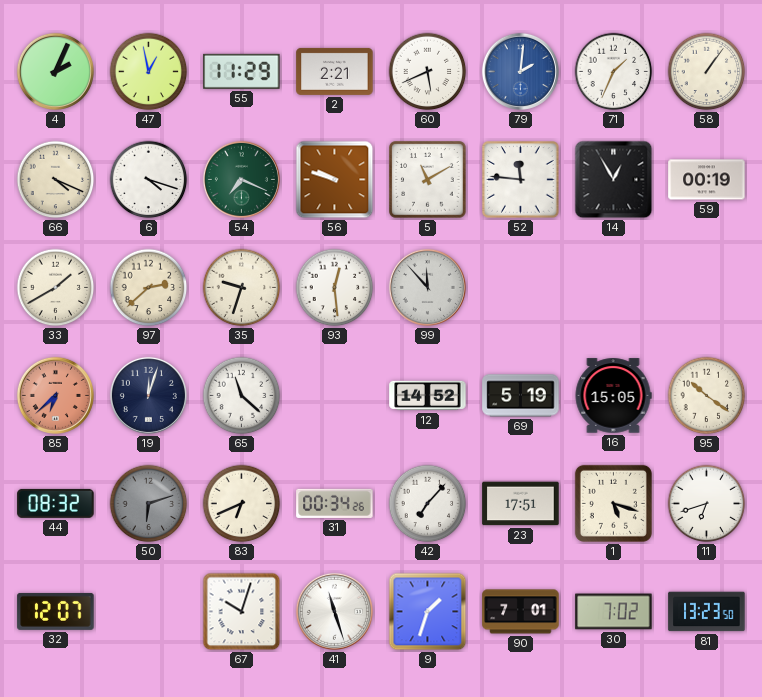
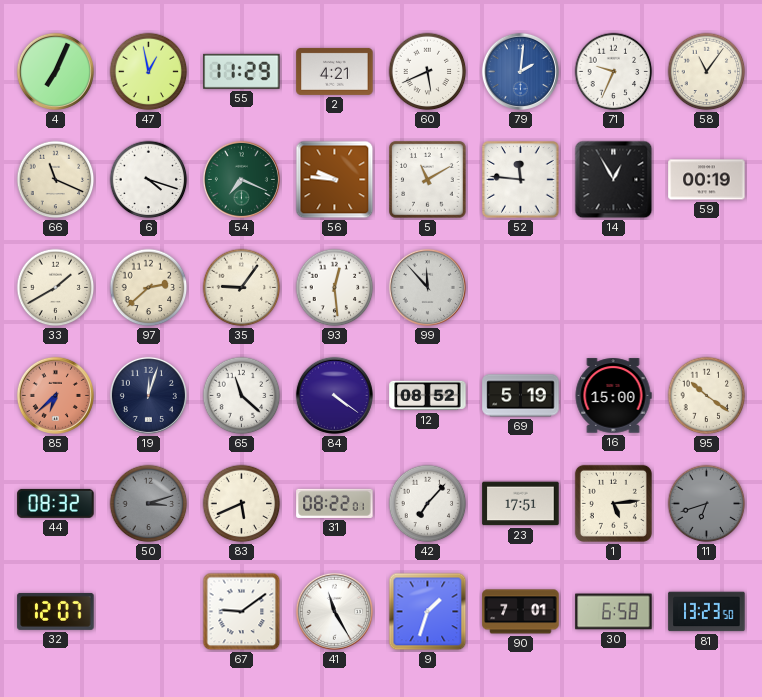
4: 2:04 -> 7:04
2: 2:21 -> 4:21
71: 1:34 -> 9:34
58: 1:06 -> 11:06
66: 4:19 -> 11:19
56: 9:48 -> 9:46
35: 9:33 -> 9:06
84: none -> 4:21
12: 14:52 -> 08:52
16: 15:05 -> 15:00
50: 6:12 -> 3:12
83: 6:41 -> 5:41
31: 00:34 -> 08:22
1: 5:18 -> 5:14
11 dial: white -> grey
67: 10:03 -> 9:09
41: 11:27 -> 11:25
30: 7:02 -> 6:58
